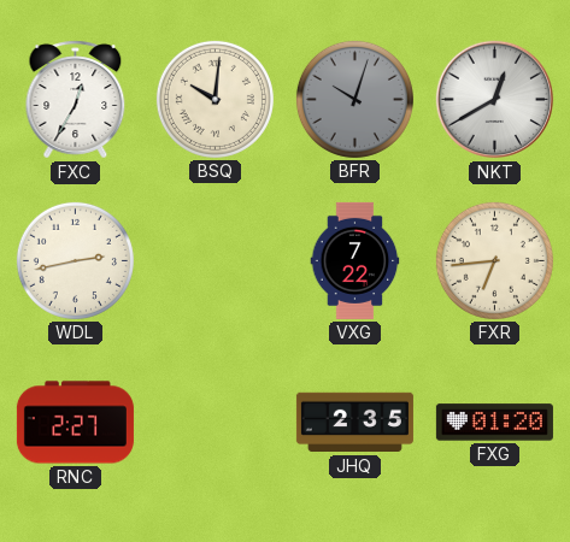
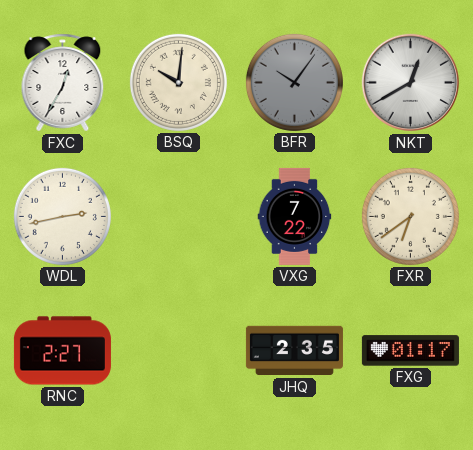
BFR: 10:03 -> 10:06
FXR: 6:44 -> 6:39
FXG: 01:20 -> 01:17
